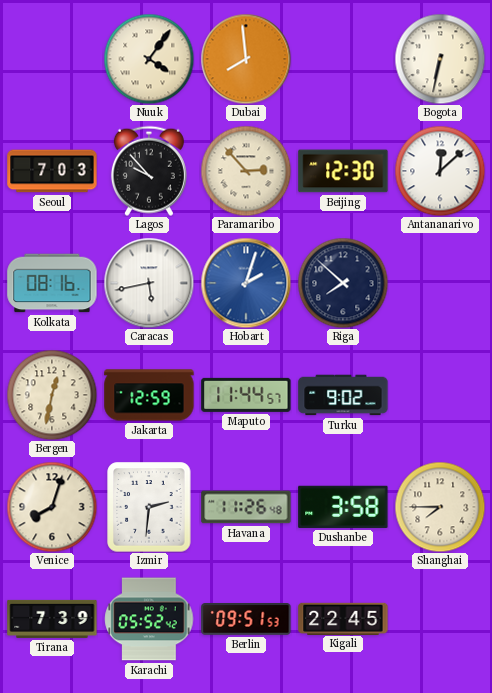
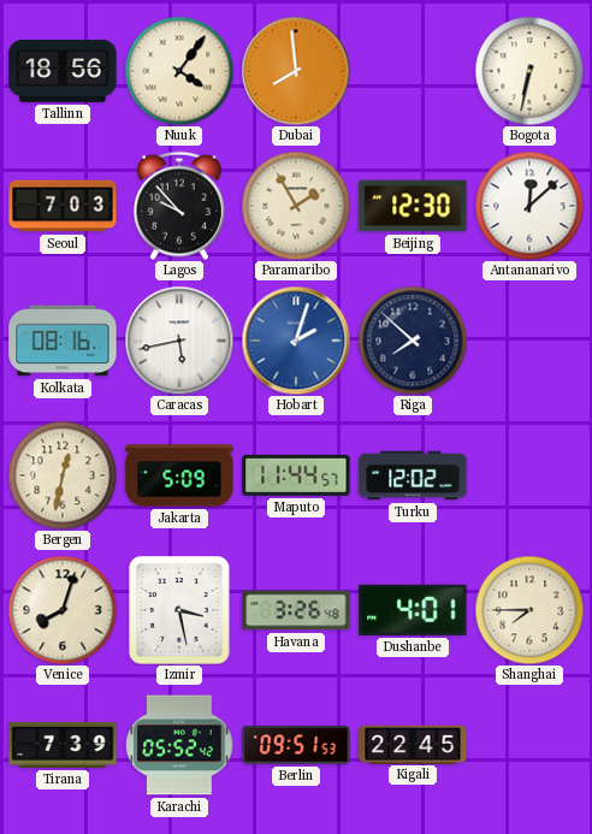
Tallinn: none -> 18:56
Paramaribo: 2:53 -> 1:55
Jakarta: 12:59 -> 5:09
Turku: 9:02 -> 12:02
Izmir: 2:31 -> 3:28
Havana: 11:26 -> 3:26
Dushanbe: 3:58 -> 4:01
